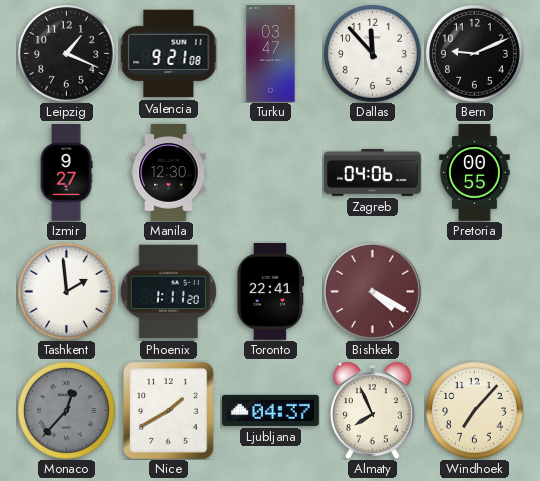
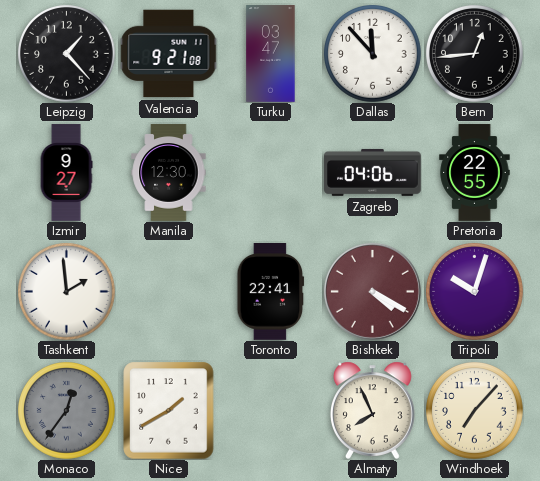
Leipzig: 1:19 -> 1:23
Bern: 9:11 -> 12:44
Pretoria: 00:55 -> 22:55
Phoenix: 1:11 -> none
Tripoli: none -> 10:03
Monaco: 12:37 -> 12:36
Ljubljana: 04:37 -> none
